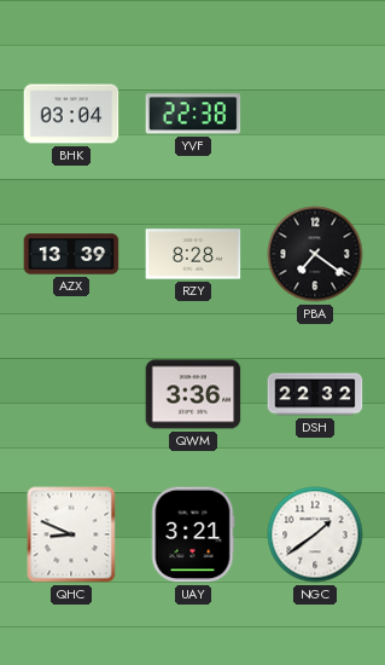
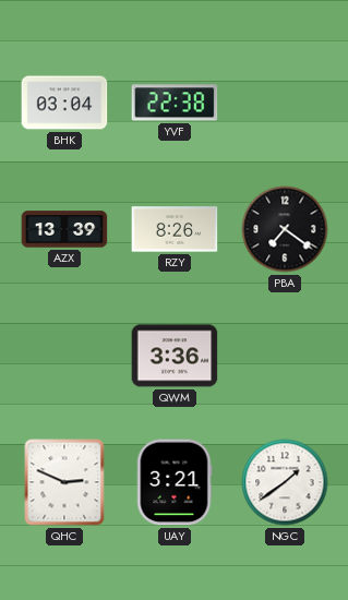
RZY: 8:28 -> 8:26
DSH: 22:32 -> none
QHC: 8:49 -> 2:49
